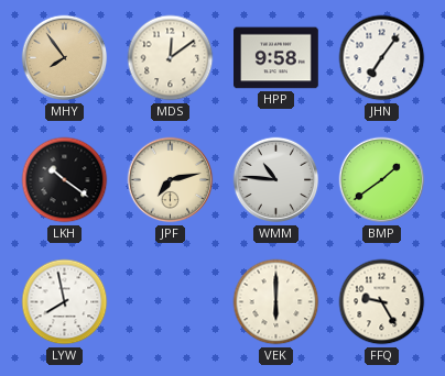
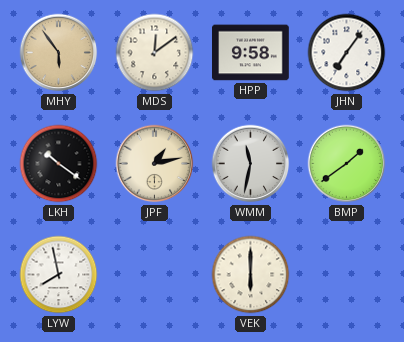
MHY: 7:54 -> 5:54
JPF: 7:13 -> 1:13
WMM: 10:46 -> 11:32
FFQ: 9:25 -> none
